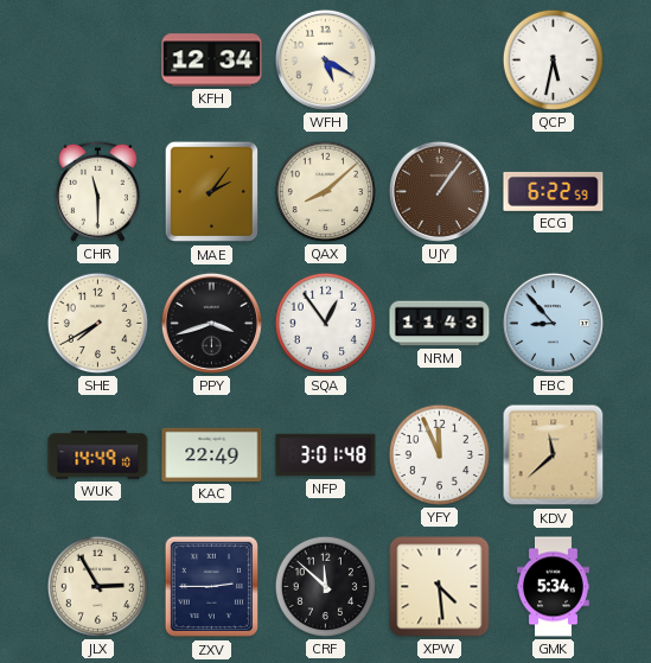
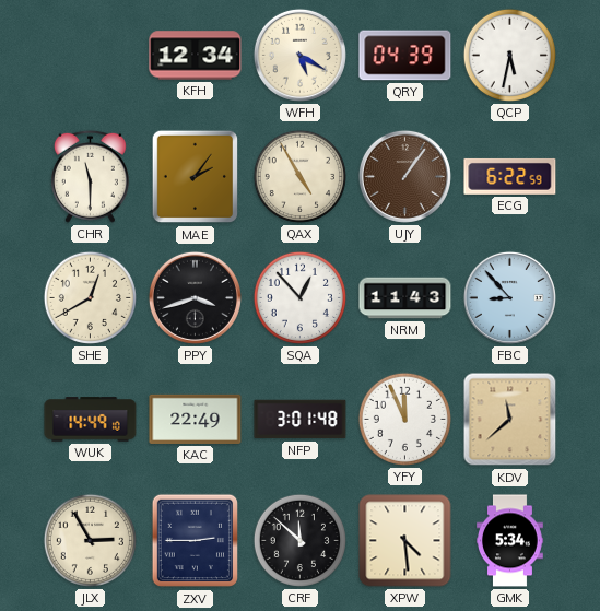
QRY: none -> 04:39
QAX: 8:08 -> 4:55
SHE: 7:40 -> 12:40
SQA: 12:54 -> 12:53
